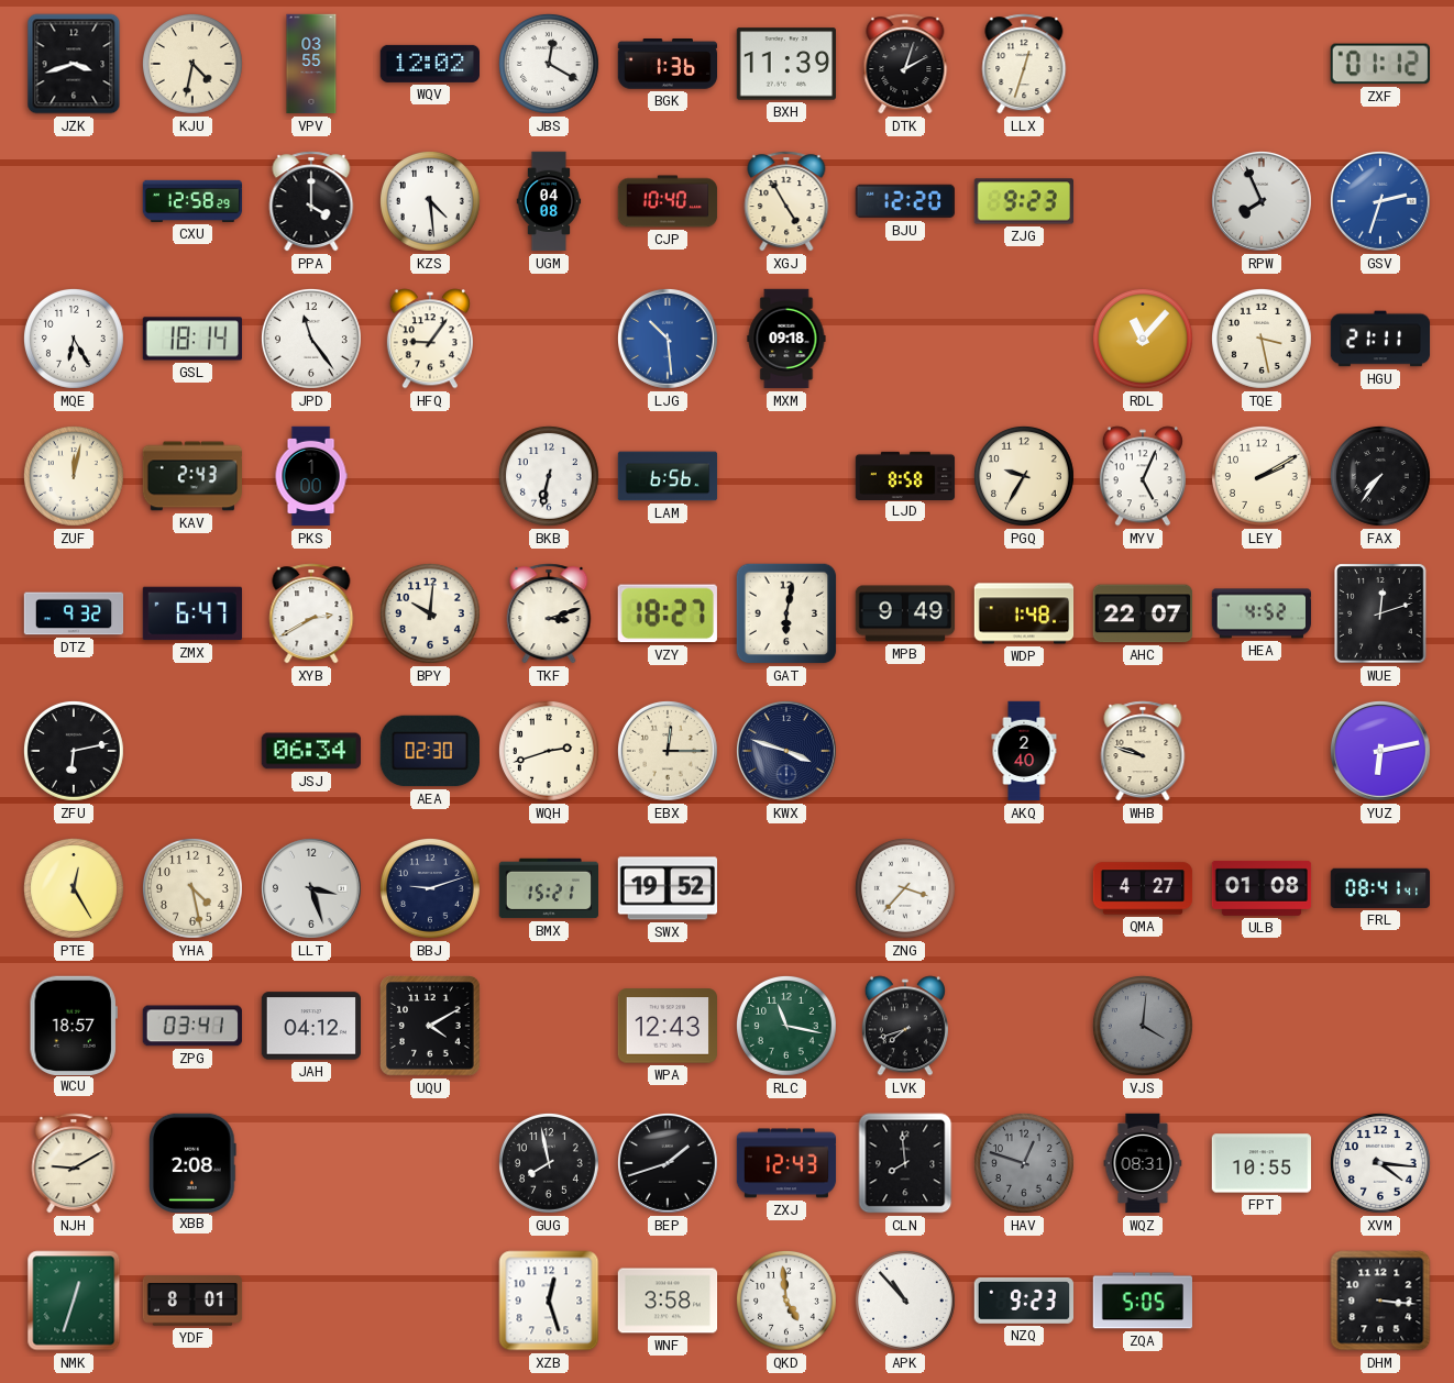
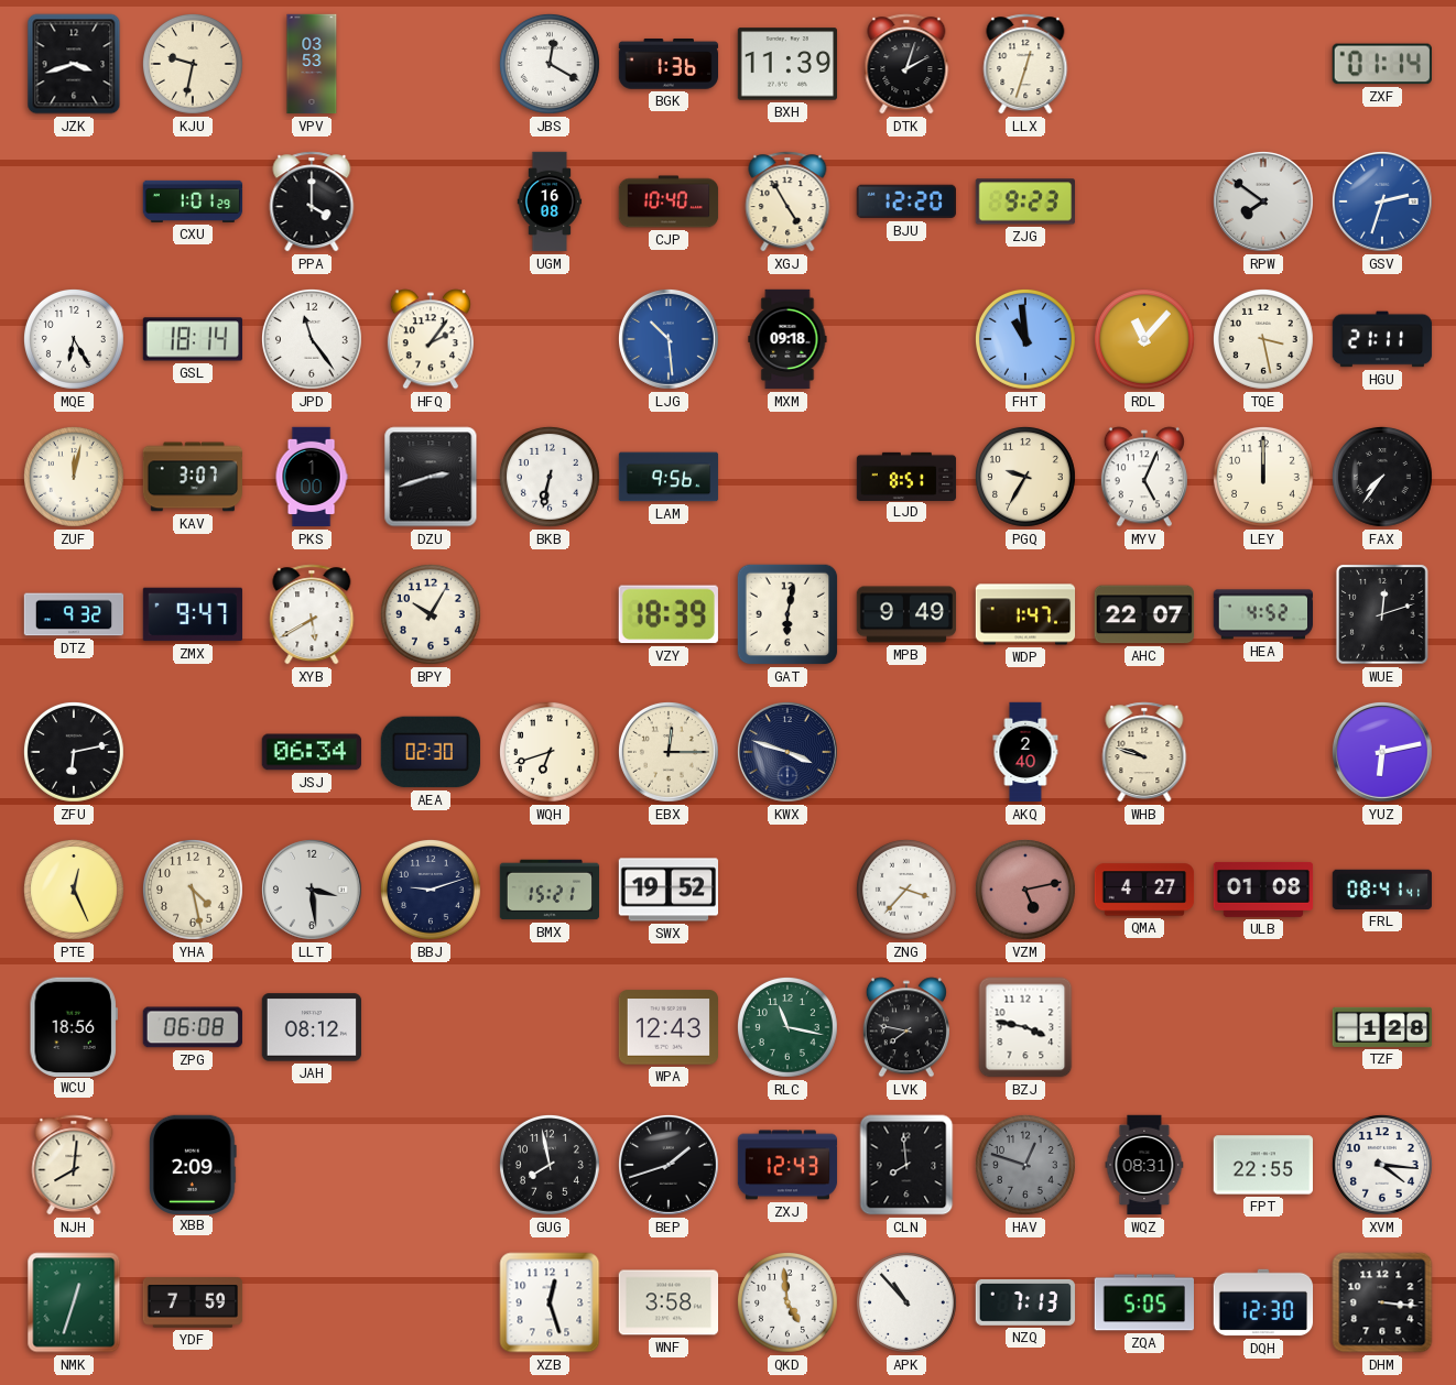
KJU: 4:32 -> 9:32
VPV: 03:55 -> 03:53
WQV: 12:02 -> none
ZXF: 01:12 -> 01:14
CXU: 12:58 -> 1:01
KZS: 4:29 -> none
UGM: 04:08 -> 16:08
RPW: 7:56 -> 7:51
HFQ: 9:06 -> 2:06
FHT: none -> 10:59
KAV: 2:43 -> 3:07
DZU: none -> 2:42
LAM: 6:56 -> 9:56
LJD: 8:58 -> 8:51
LEY: 2:10 -> 12:00
ZMX: 6:47 -> 9:47
XYB: 2:40 -> 5:40
BPY: 10:01 -> 10:05
TKF: 3:12 -> none
VZY: 18:27 -> 18:39
WDP: 1:48 -> 1:47
WQH: 2:42 -> 6:42
PTE: 12:25 -> 12:26
LLT: 3:27 -> 3:29
VZM: none -> 5:13
WCU: 18:57 -> 18:56
ZPG: 03:41 -> 06:08
JAH: 04:12 -> 08:12
UQU: 4:10 -> none
LVK: 7:42 -> 7:47
BZJ: none -> 3:47
VJS: 4:01 -> none
TZF: none -> 1:28
NJH: 9:10 -> 8:01
XBB: 2:08 -> 2:09
FPT: 10:55 -> 22:55
YDF: 8:01 -> 7:59
NZQ: 9:23 -> 7:13
DQH: none -> 12:30
